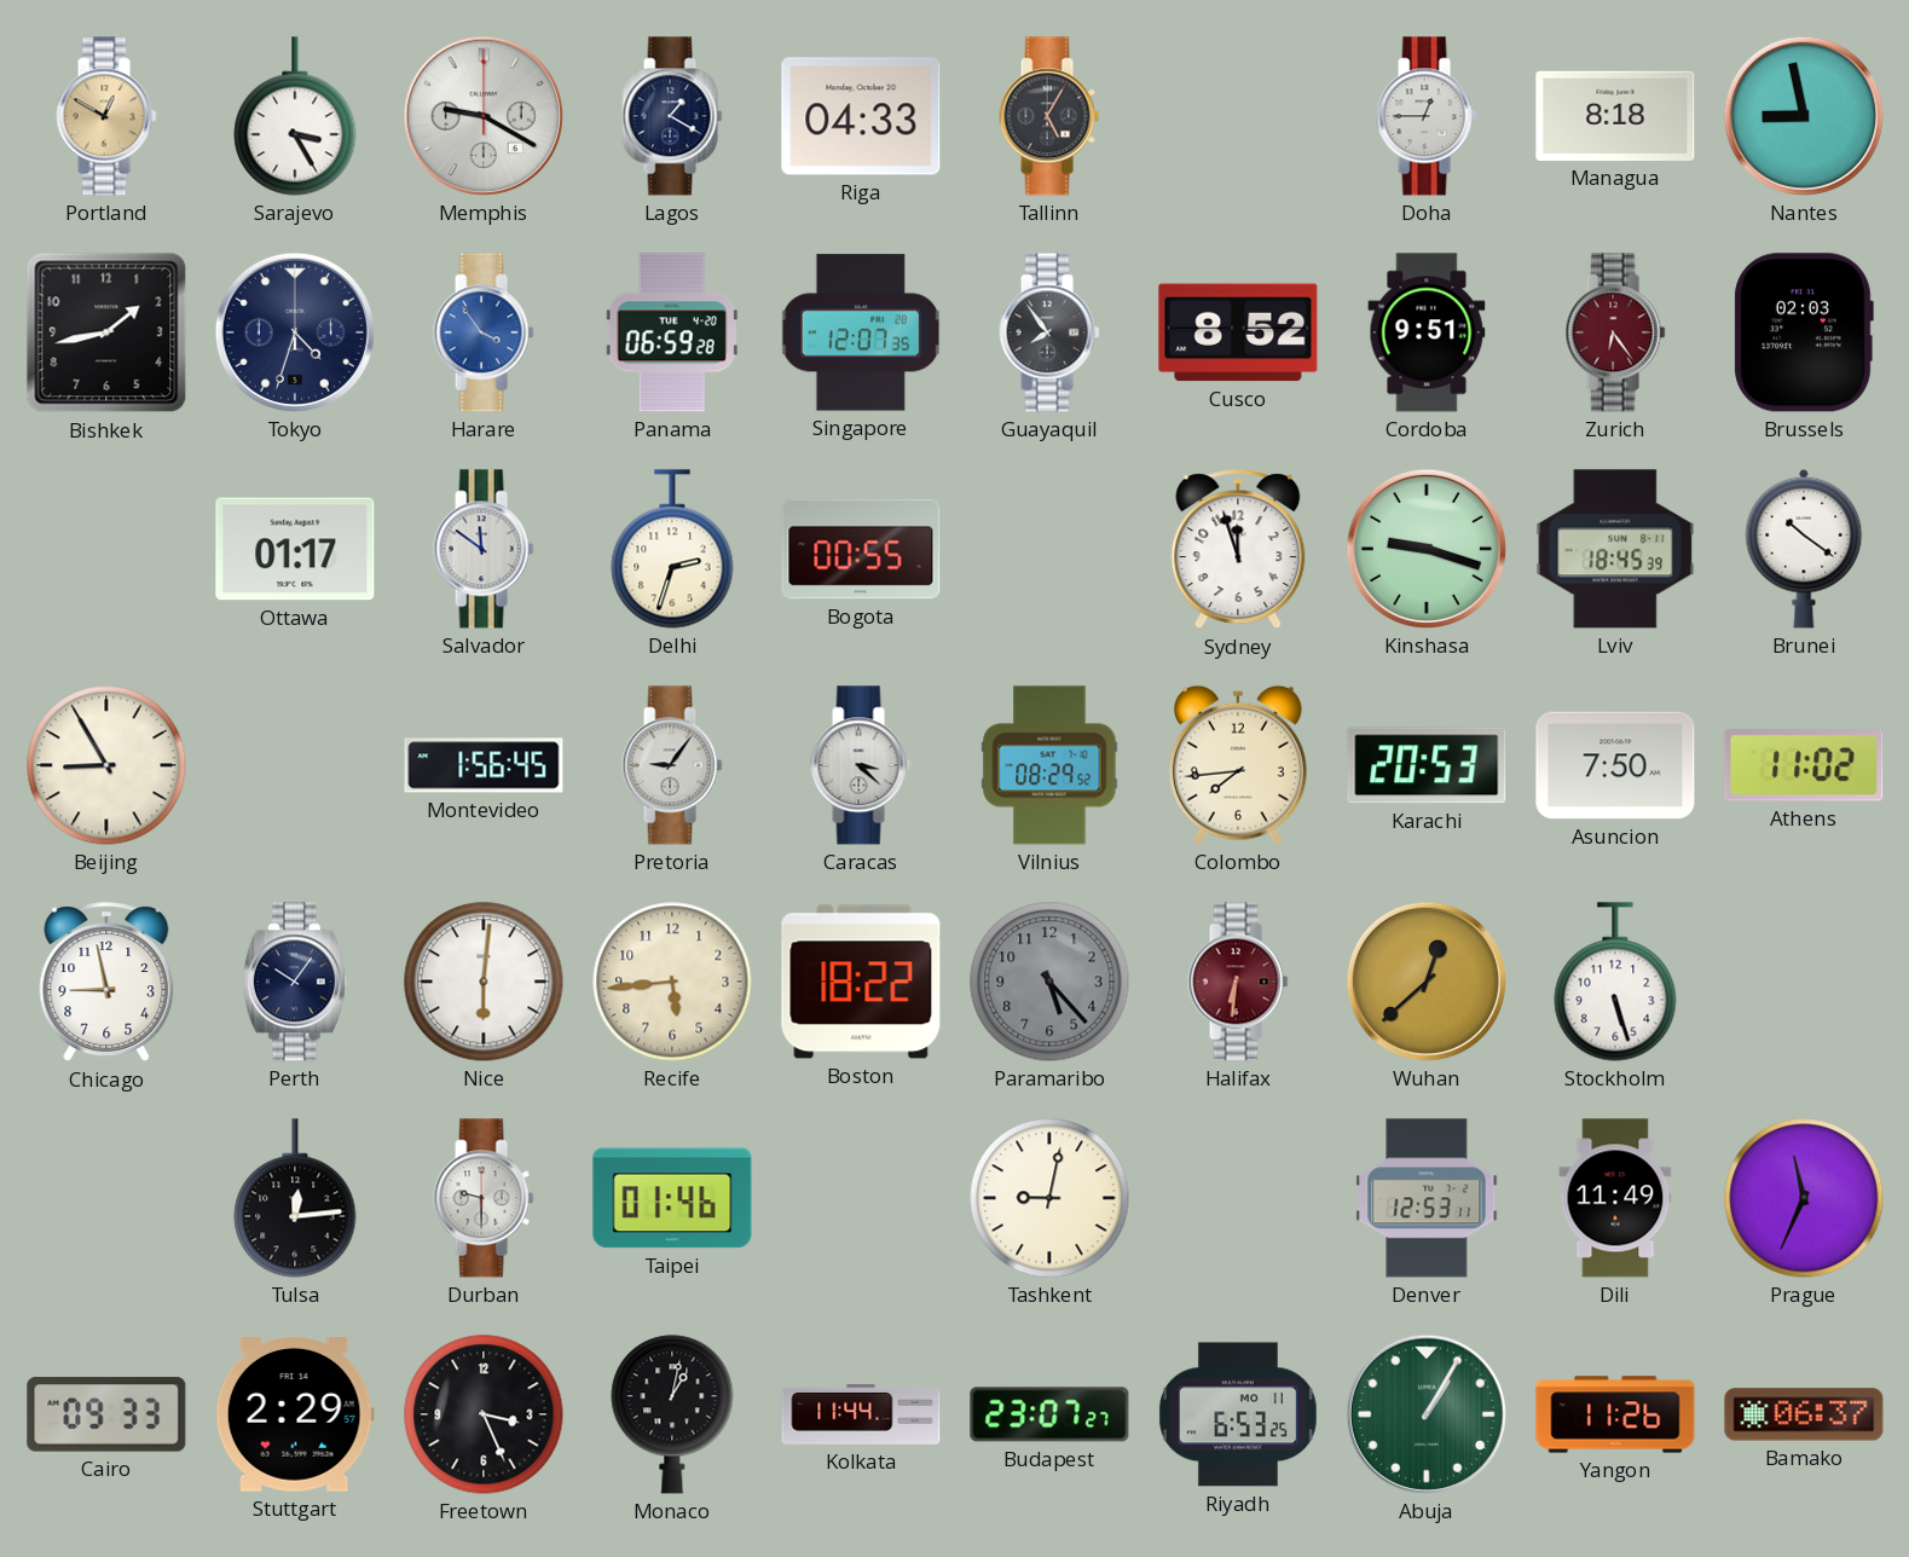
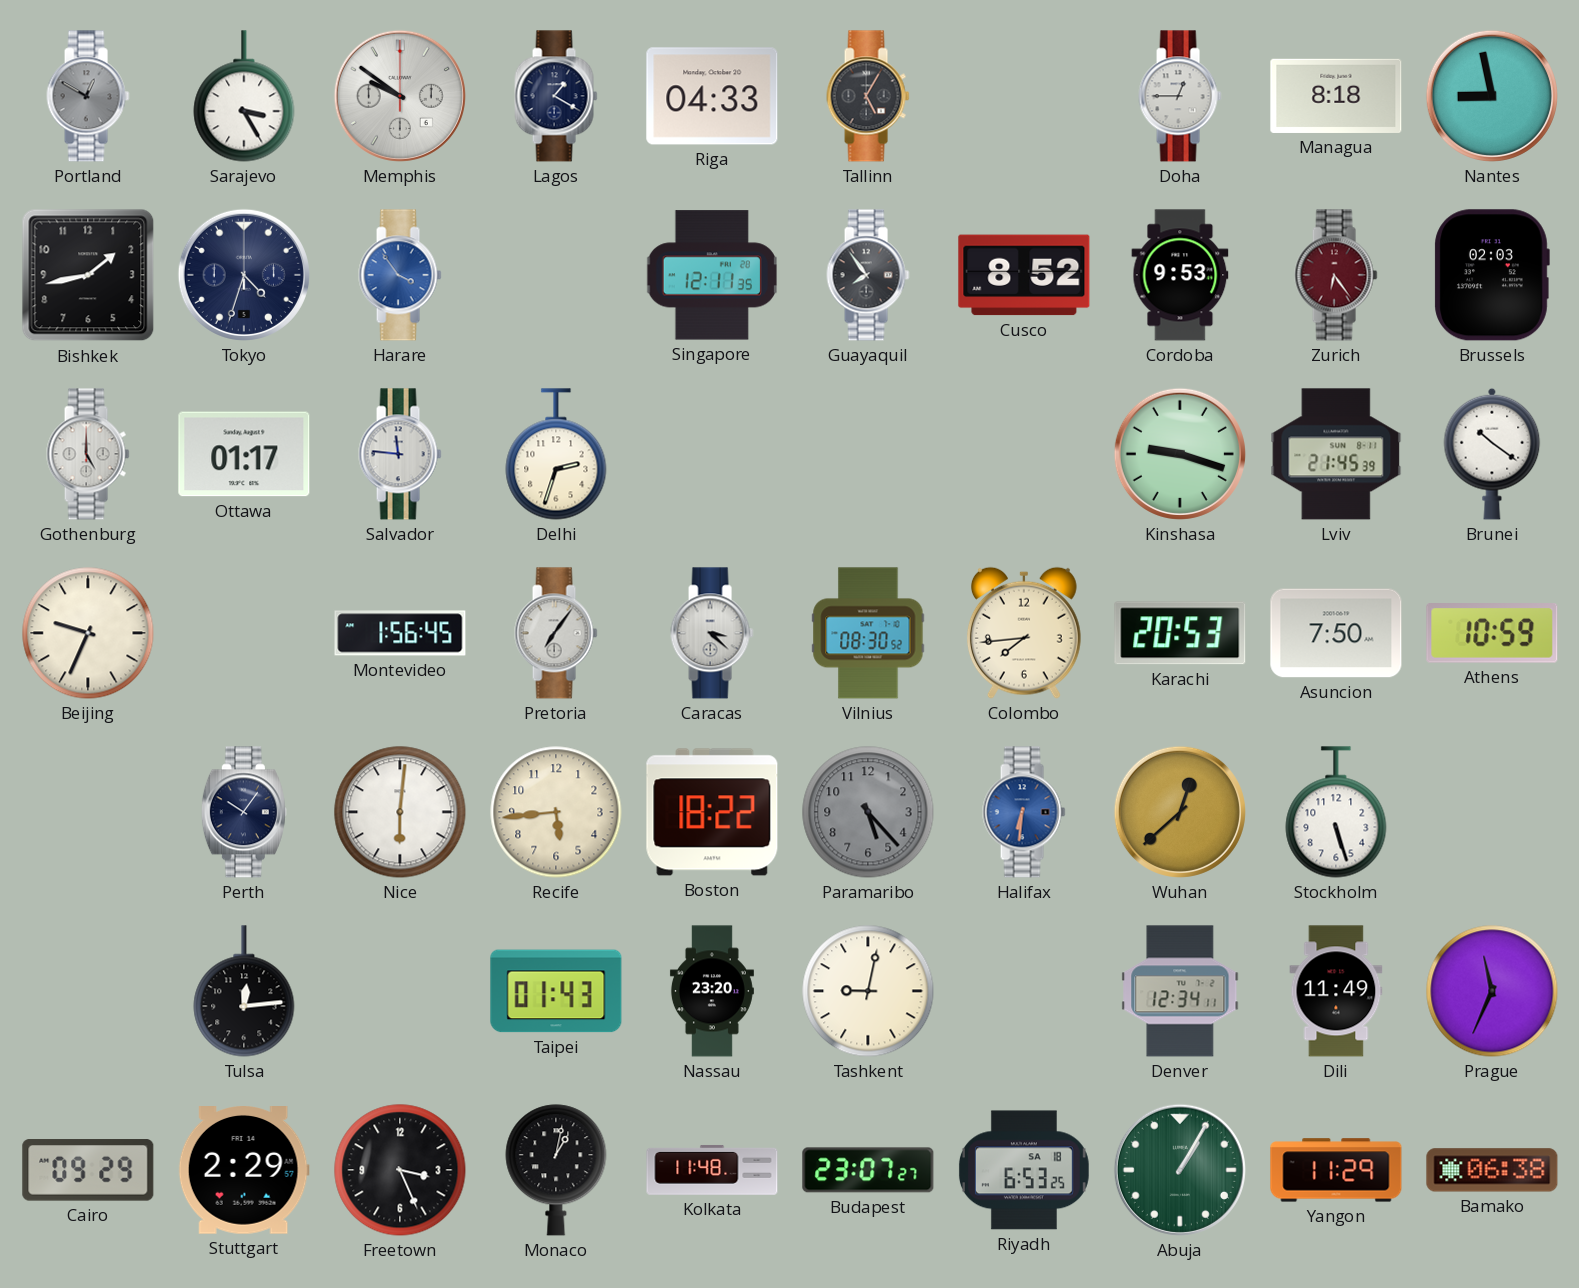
Portland dial: champagne -> grey
Memphis: 9:20 -> 9:51
Panama: 06:59 -> none
Singapore: 12:07 -> 12:11
Cordoba: 9:51 -> 9:53
Gothenburg: none -> 5:00
Salvador: 11:51 -> 11:46
Bogota: 00:55 -> none
Sydney: 11:57 -> none
Lviv: 18:45 -> 21:45
Beijing: 8:55 -> 9:34
Pretoria: 9:06 -> 7:06
Vilnius: 08:29 -> 08:30
Athens: 11:02 -> 10:59
Chicago: 8:58 -> none
Halifax dial: burgundy -> blue
Durban: 9:30 -> none
Taipei: 01:46 -> 01:43
Nassau: none -> 23:20
Denver: 12:53 -> 12:34
Cairo: 09:33 -> 09:29
Kolkata: 11:44 -> 11:48
Riyadh date: MO 11 -> SA 18
Yangon: 11:26 -> 11:29
Bamako: 06:37 -> 06:38
